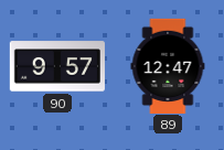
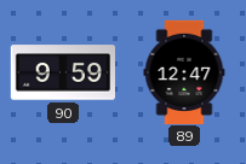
90: 9:57 -> 9:59
